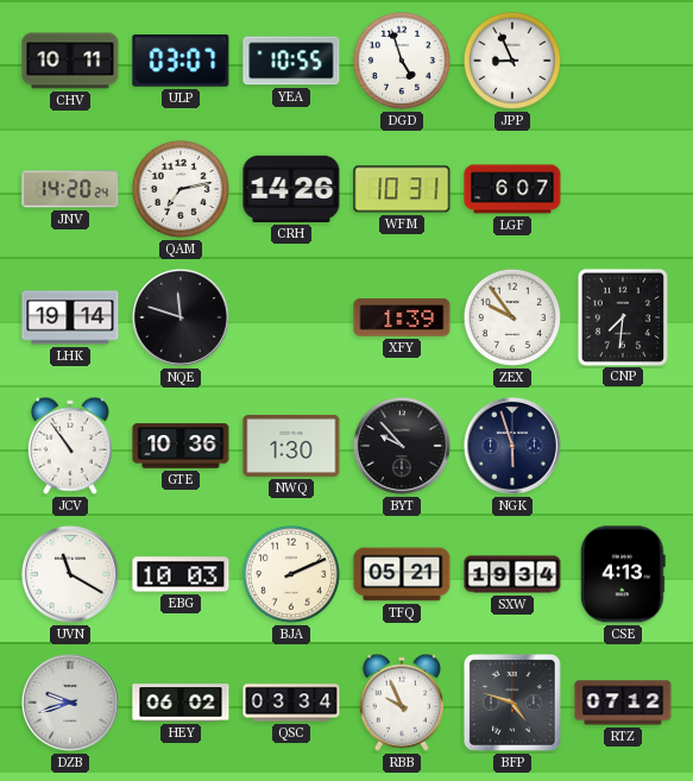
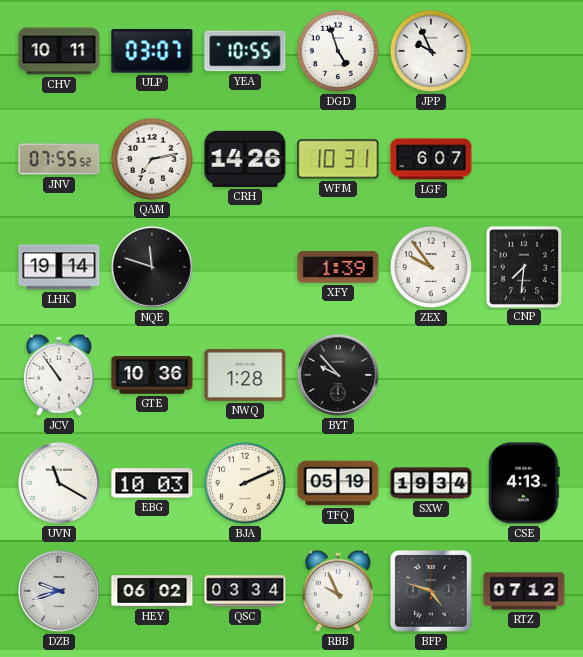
JPP: 8:56 -> 9:56
JNV: 14:20 -> 07:55
NWQ: 1:30 -> 1:28
NGK: 5:57 -> none
TFQ: 05:21 -> 05:19
